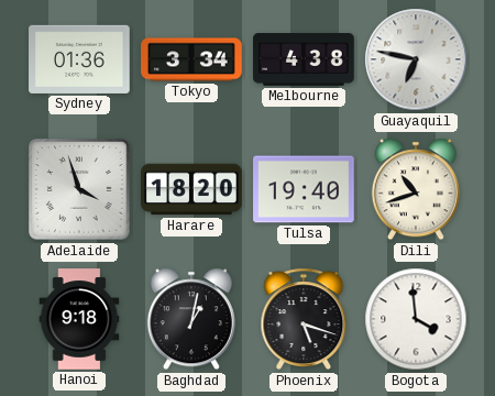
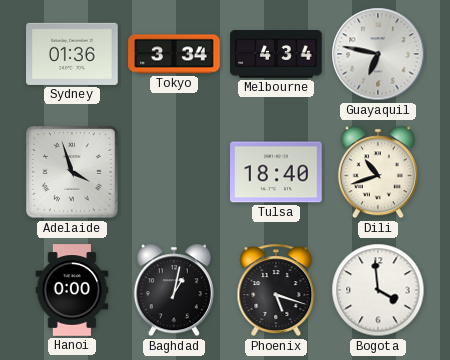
Melbourne: 4:38 -> 4:34
Harare: 18:20 -> none
Tulsa: 19:40 -> 18:40
Hanoi: 9:18 -> 0:00
